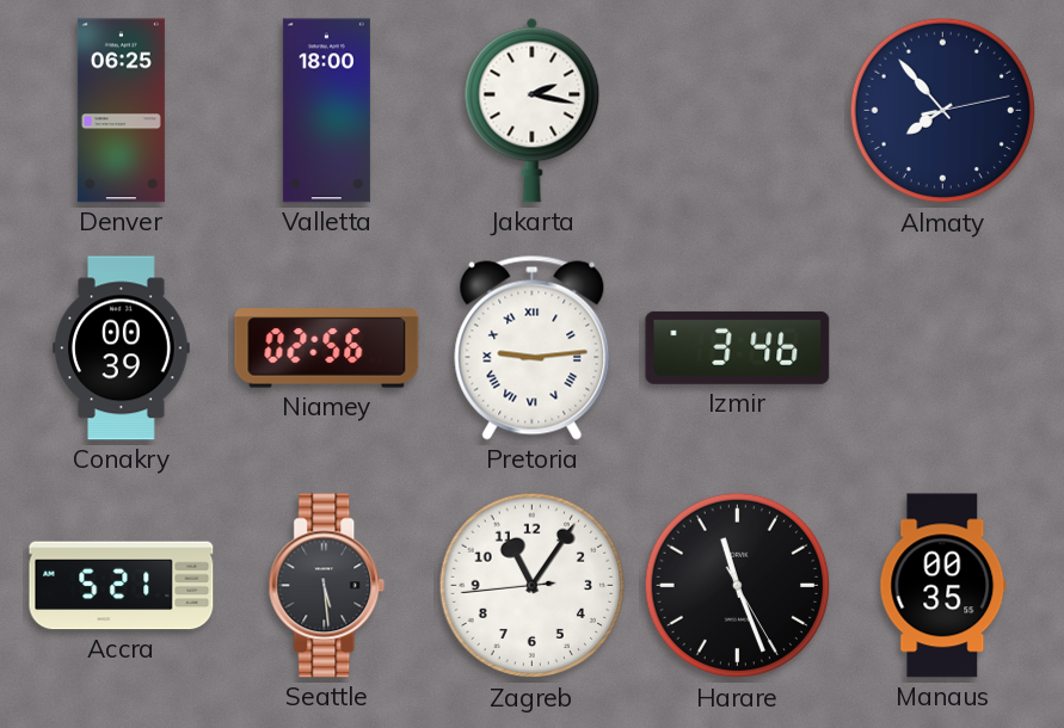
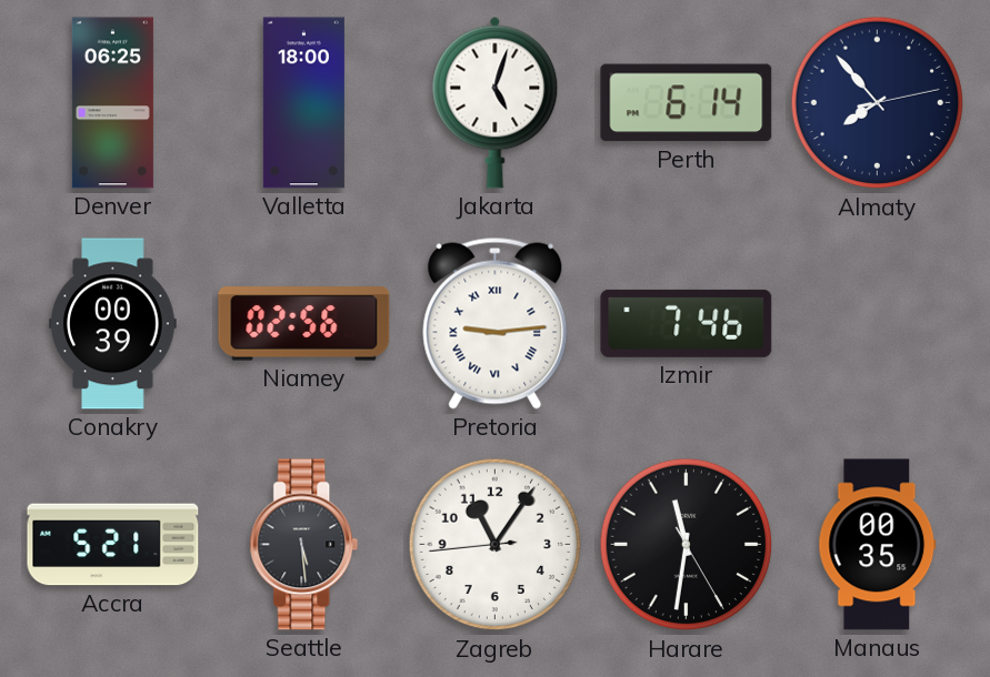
Jakarta: 2:17 -> 5:03
Perth: none -> 6:14
Izmir: 3:46 -> 7:46
Harare: 11:26 -> 11:31
